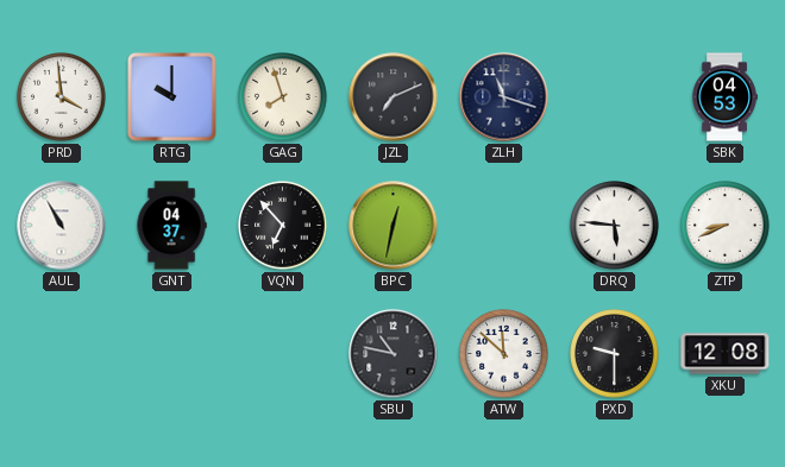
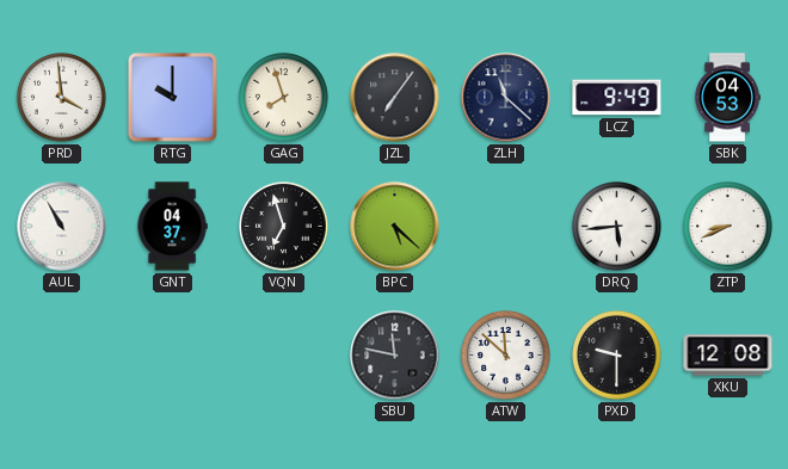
JZL: 7:11 -> 7:06
ZLH: 11:18 -> 11:22
LCZ: none -> 9:49
VQN: 6:53 -> 6:57
BPC: 12:32 -> 5:22
DRQ: 5:46 -> 5:44
SBU: 10:47 -> 11:47
